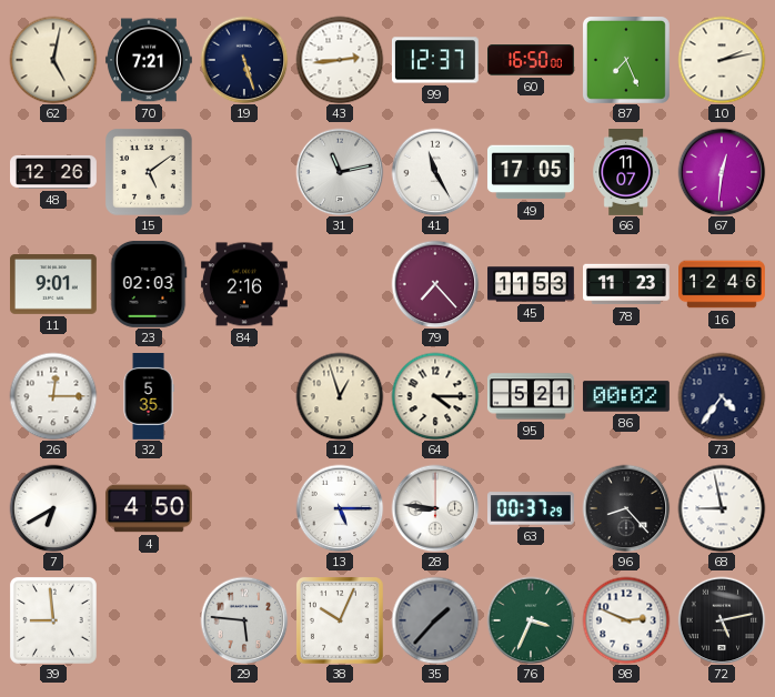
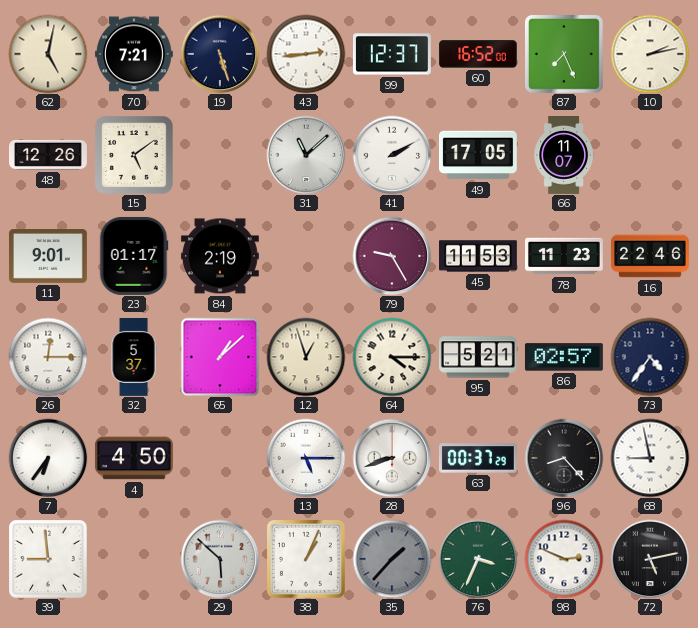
60: 16:50 -> 16:52
31: 11:13 -> 11:08
41: 11:25 -> 2:10
67: 12:31 -> none
23: 02:03 -> 01:17
84: 2:16 -> 2:19
79: 7:23 -> 9:25
16: 12:46 -> 22:46
32: 5:35 -> 5:37
65: none -> 1:08
86: 00:02 -> 02:57
7: 6:40 -> 6:36
28: 8:46 -> 8:42
29: 5:46 -> 5:52
38: 10:04 -> 1:04
